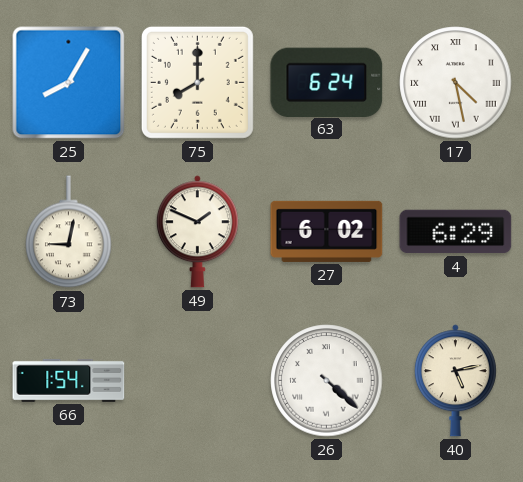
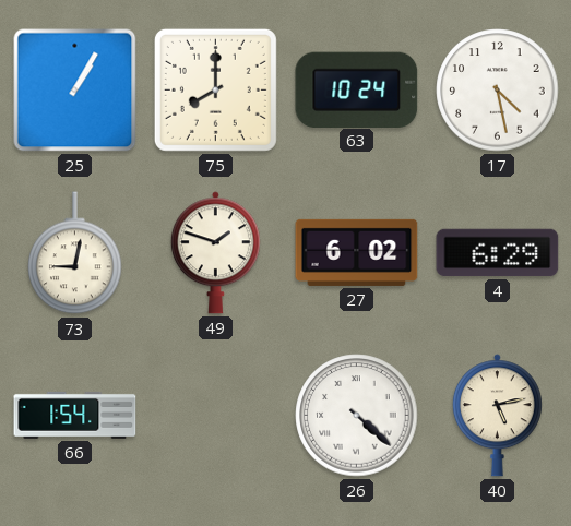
25: 8:05 -> 1:05
63: 6:24 -> 10:24
17 numerals: Roman -> Arabic
49: 1:49 -> 1:48
